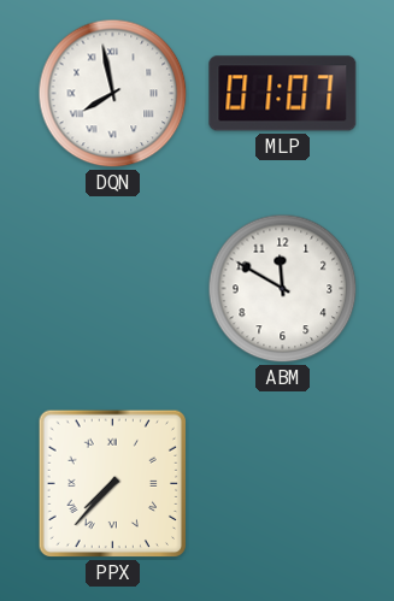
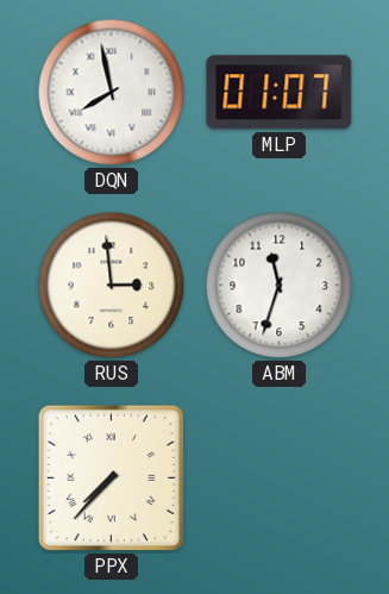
RUS: none -> 2:59
ABM: 11:50 -> 11:33
